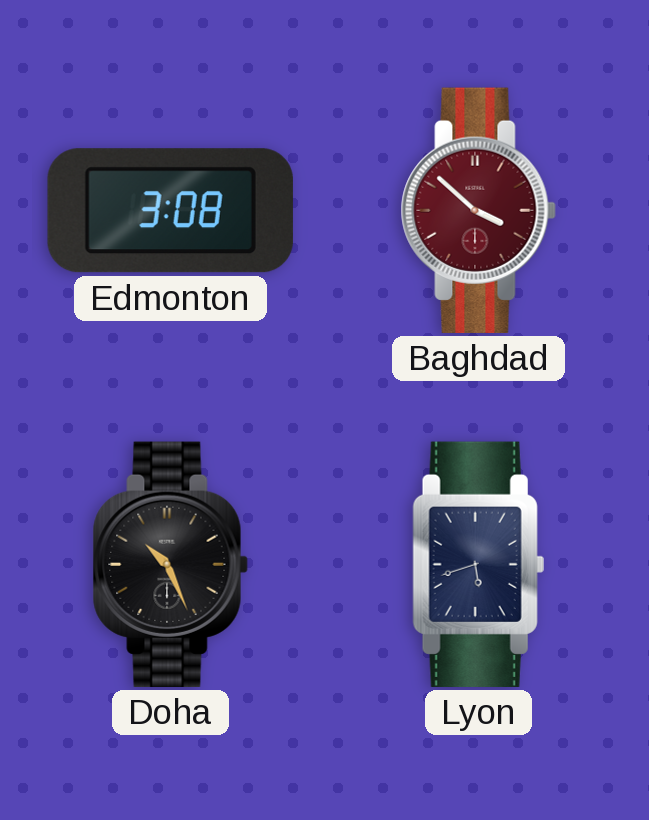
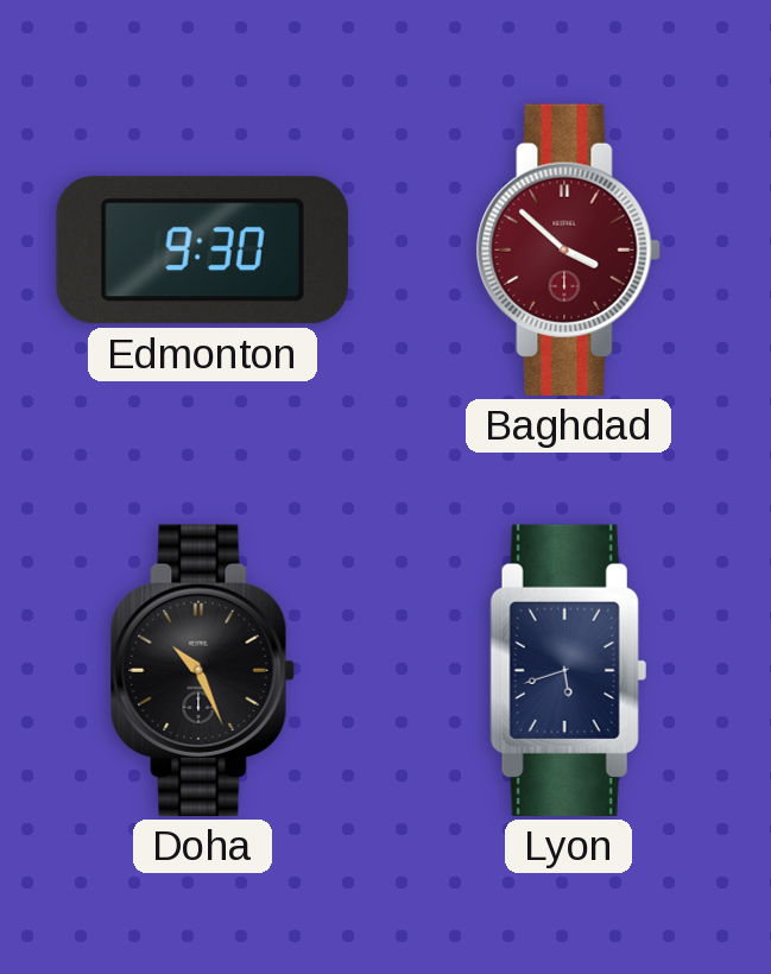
Edmonton: 3:08 -> 9:30
